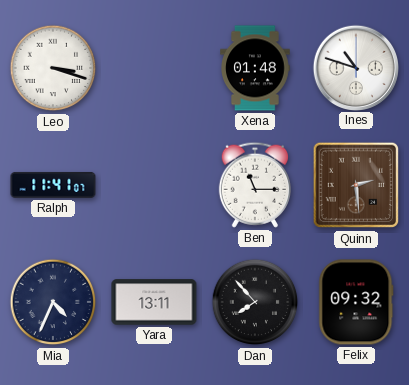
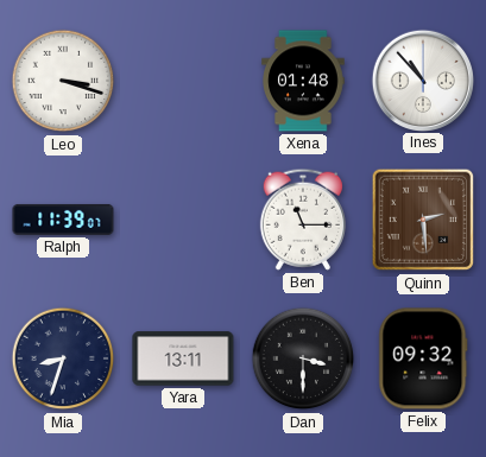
Ines: 10:48 -> 10:53
Ralph: 11:41 -> 11:39
Mia: 4:34 -> 8:33
Dan: 7:53 -> 3:30
